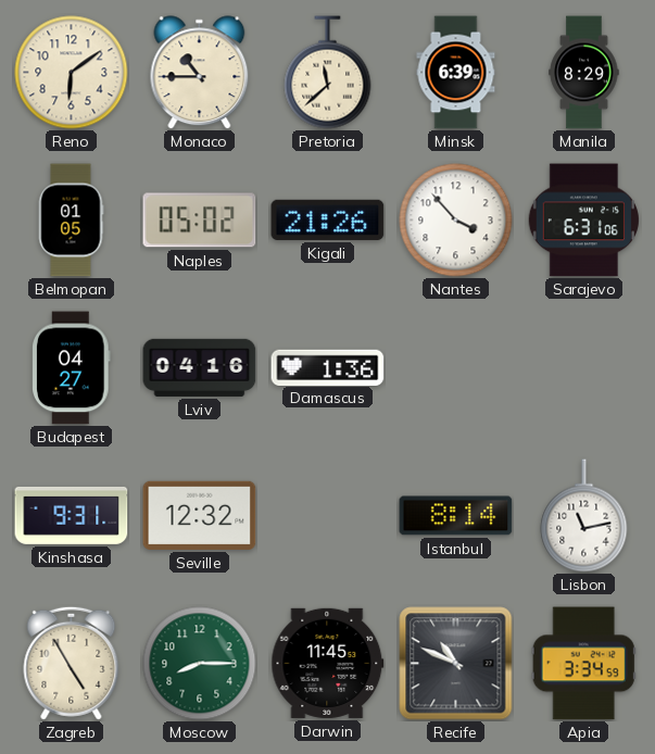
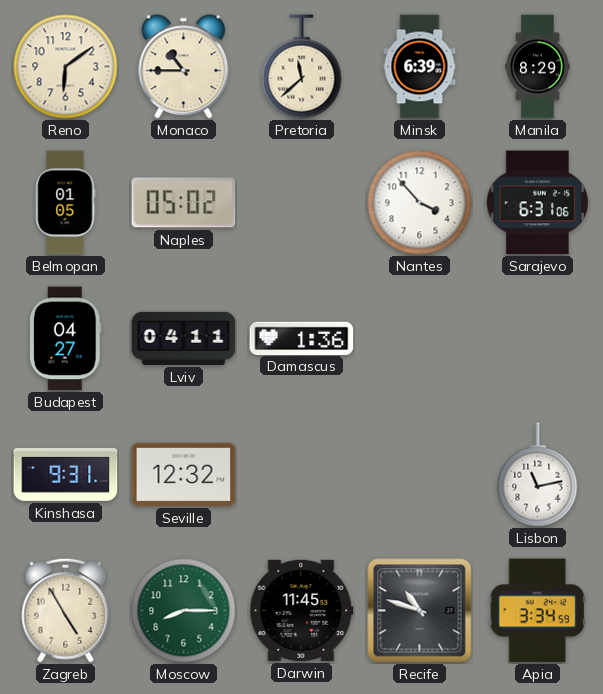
Kigali: 21:26 -> none
Lviv: 04:16 -> 04:11
Istanbul: 8:14 -> none
Recife: 10:49 -> 10:48
